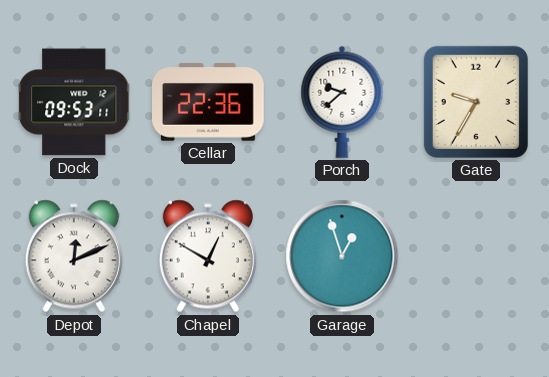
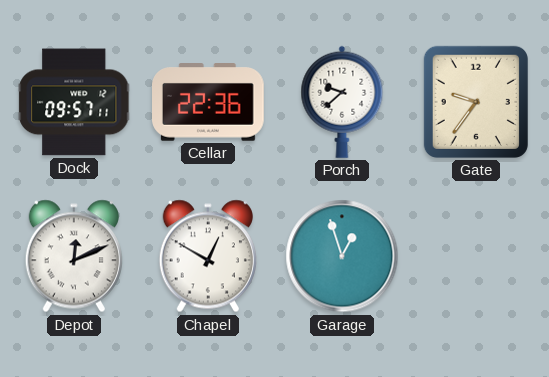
Dock: 09:53 -> 09:57
Gate: 9:35 -> 9:36
